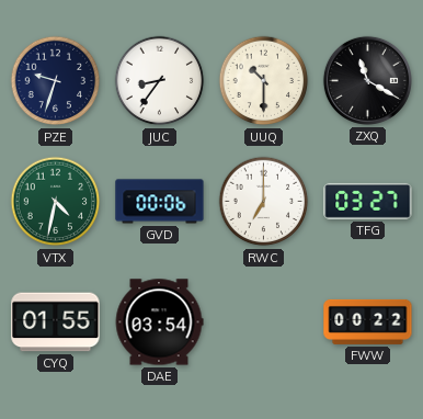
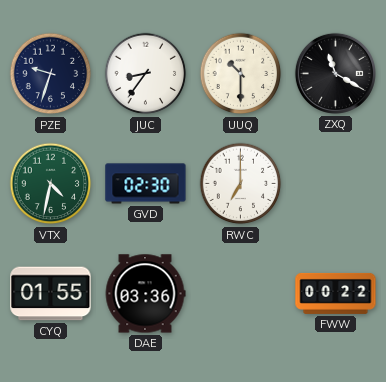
GVD: 00:06 -> 02:30
TFG: 03:27 -> none
DAE: 03:54 -> 03:36
